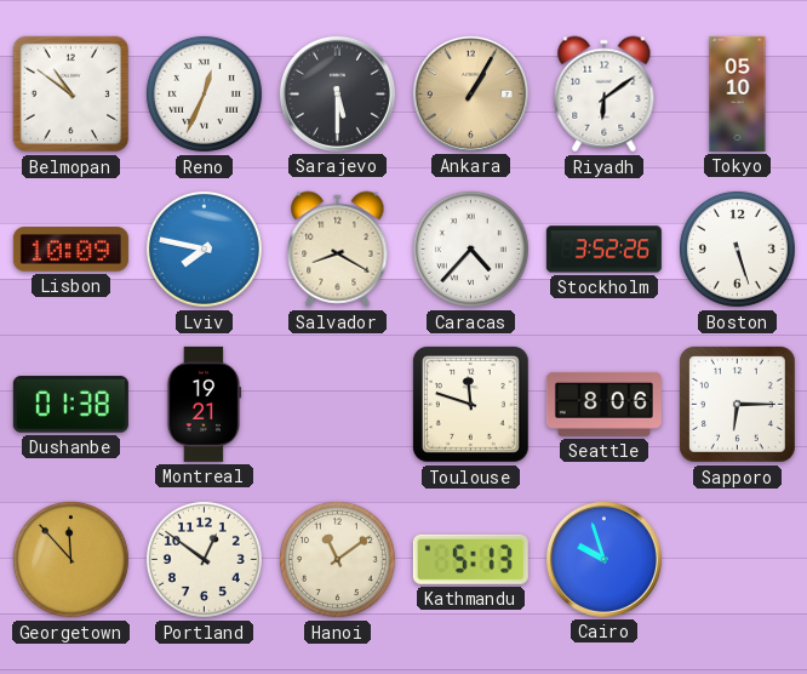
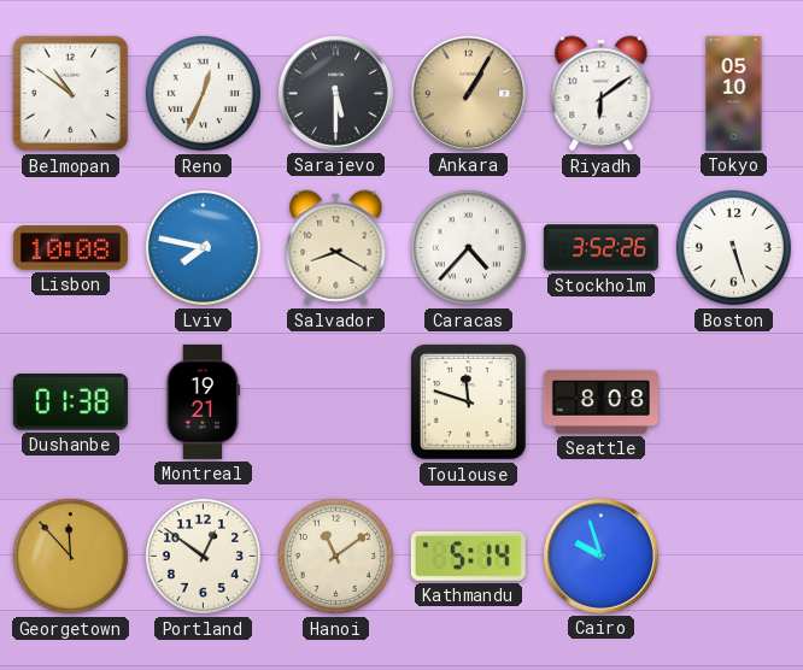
Lisbon: 10:09 -> 10:08
Seattle: 8:06 -> 8:08
Sapporo: 6:15 -> none
Kathmandu: 5:13 -> 5:14
